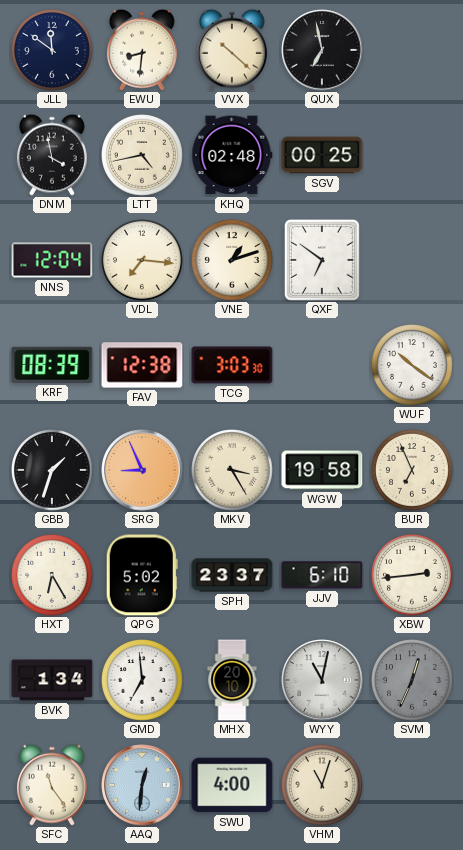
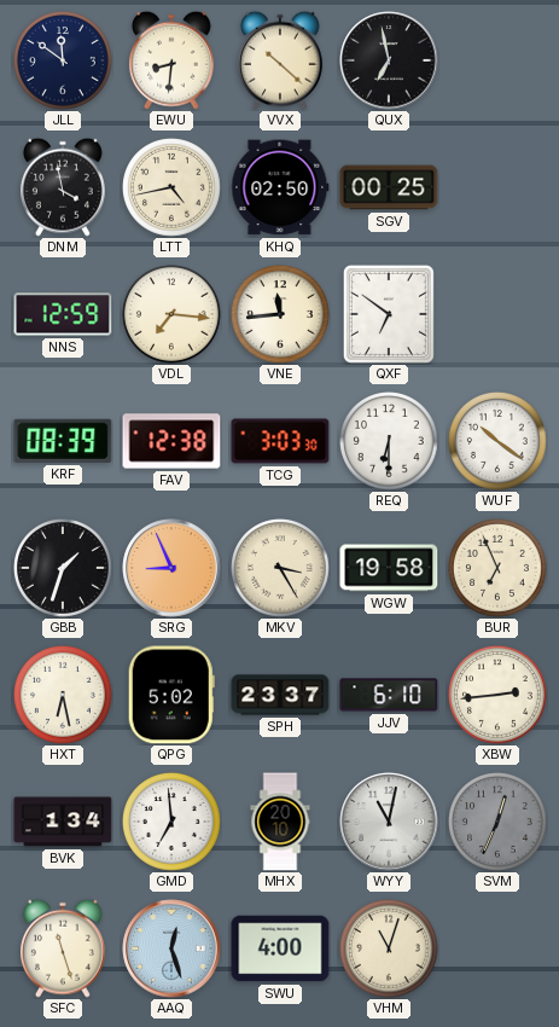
KHQ: 02:48 -> 02:50
NNS: 12:04 -> 12:59
VNE: 1:12 -> 11:44
REQ: none -> 6:30
HXT: 6:25 -> 6:28
SFC: 11:24 -> 11:27
AAQ: 12:31 -> 12:27
